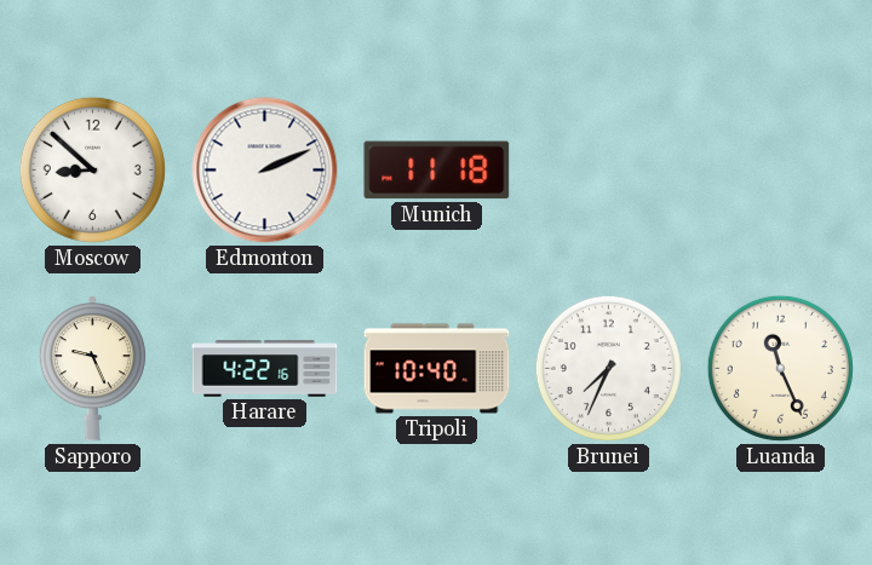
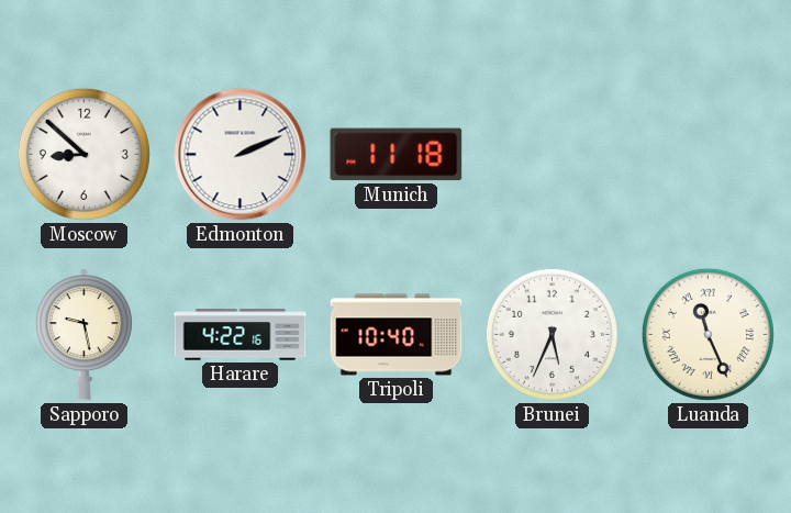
Sapporo: 9:26 -> 9:28
Brunei: 7:34 -> 5:34
Luanda numerals: Arabic -> Roman
